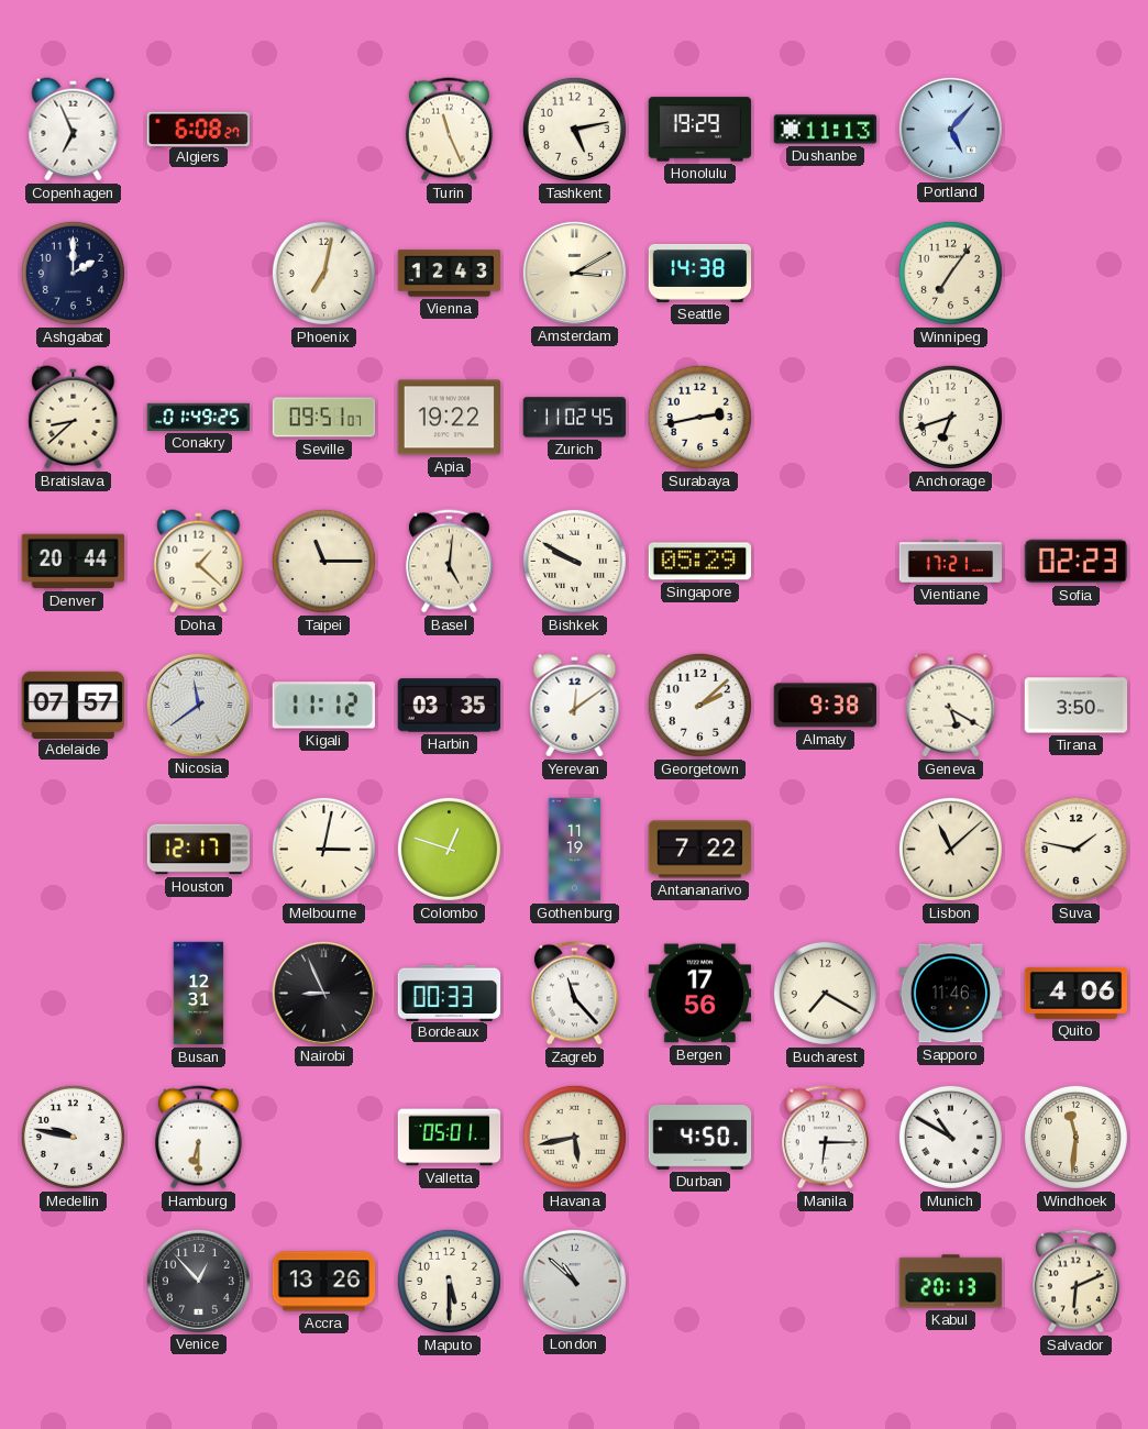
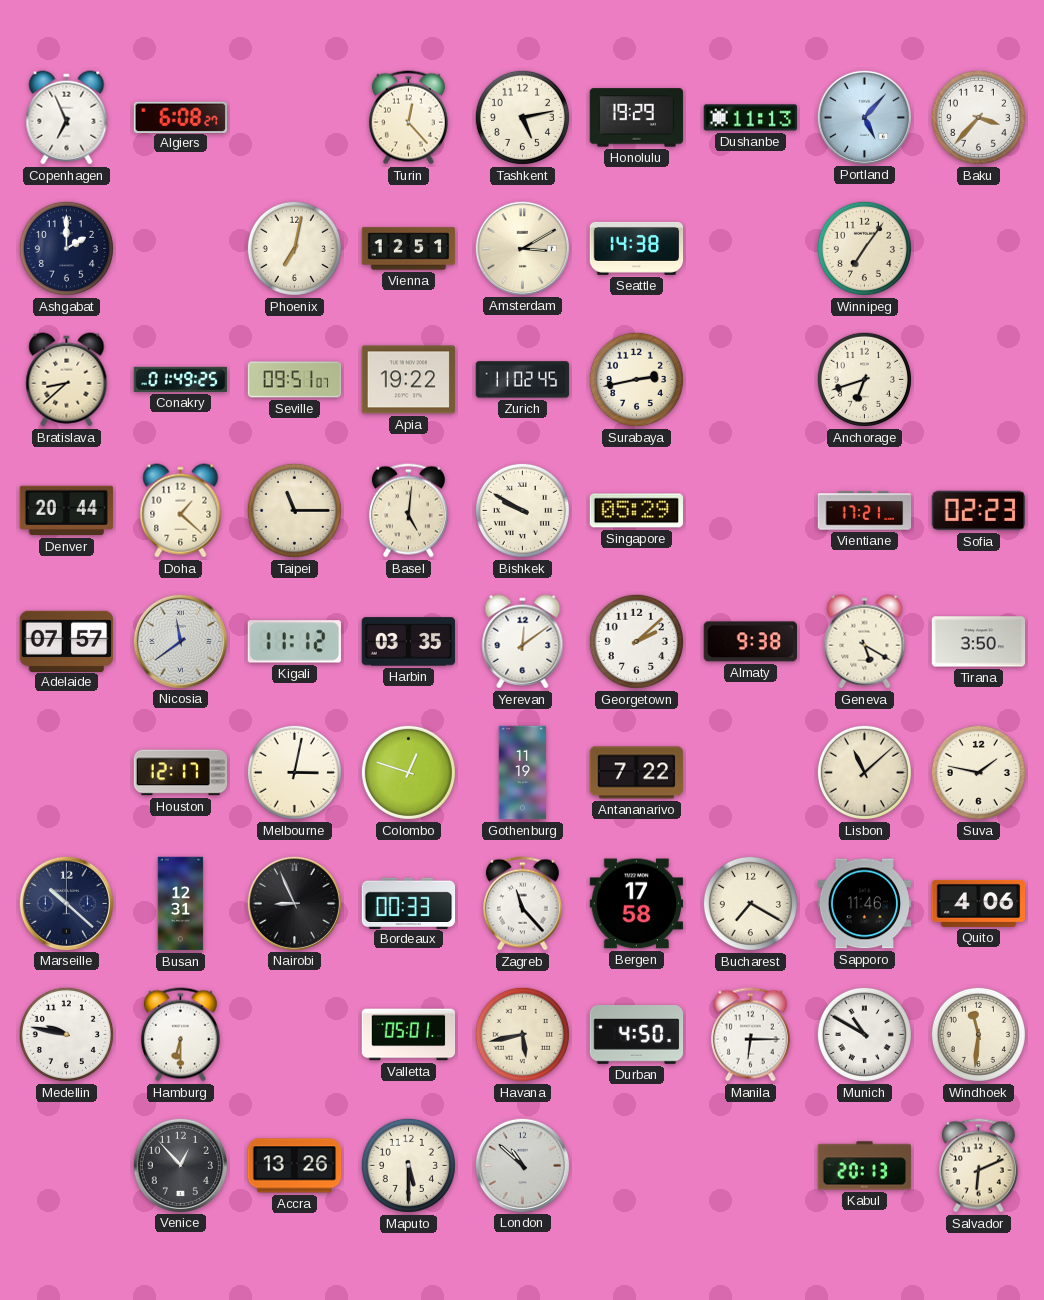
Turin: 11:26 -> 12:23
Baku: none -> 3:37
Vienna: 12:43 -> 12:51
Marseille: none -> 10:22
Bergen: 17:56 -> 17:58
